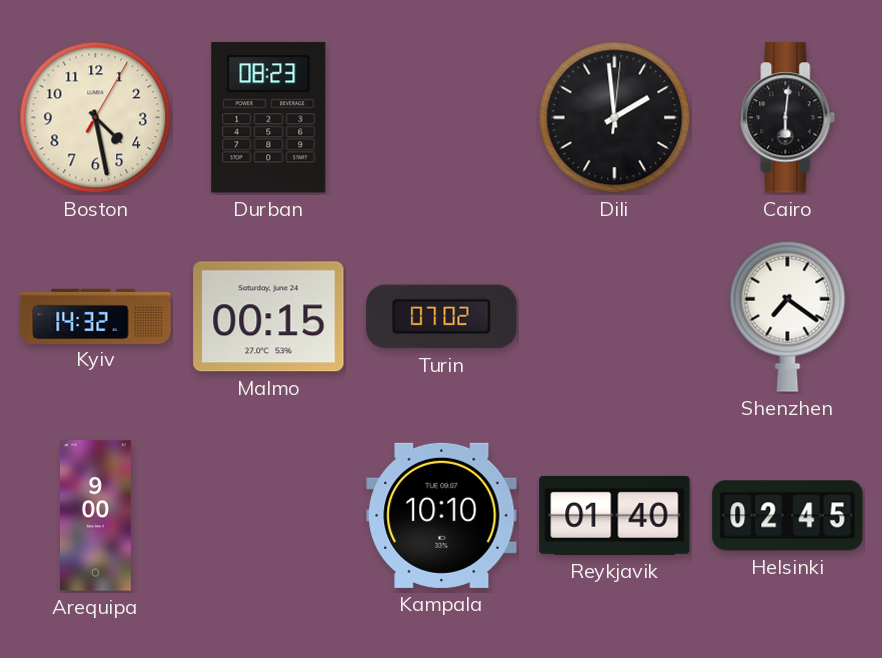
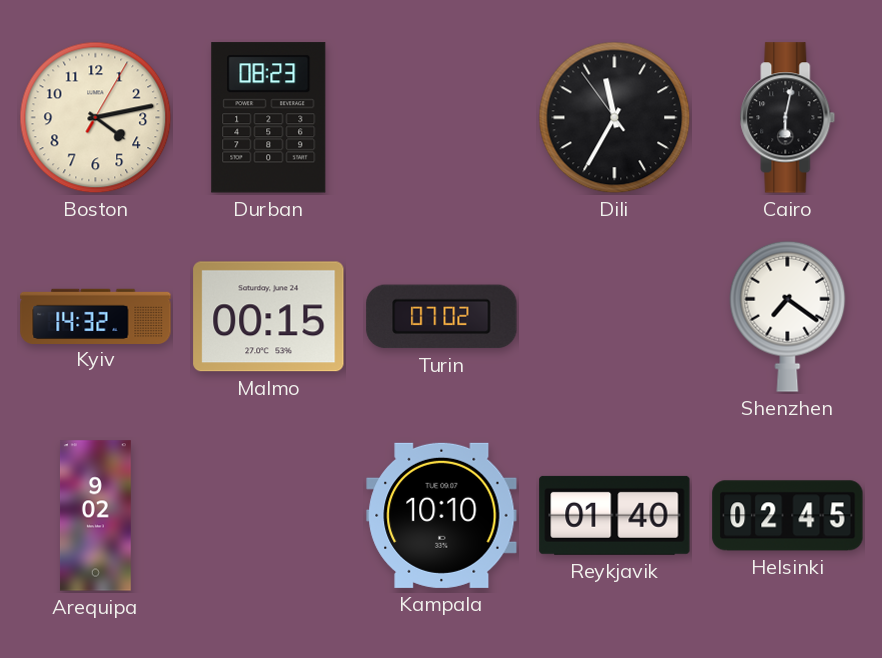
Boston: 4:28 -> 4:13
Dili: 1:59 -> 11:34
Cairo: 6:01 -> 6:02
Arequipa: 9:00 -> 9:02
